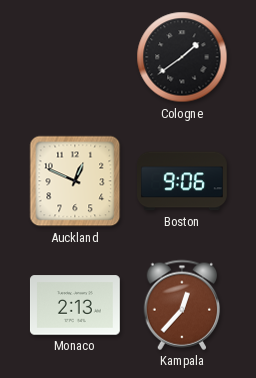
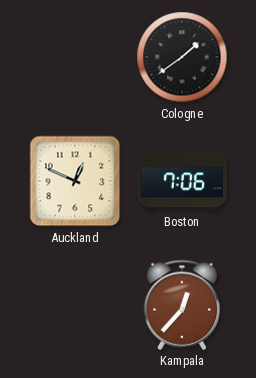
Boston: 9:06 -> 7:06
Monaco: 2:13 -> none
